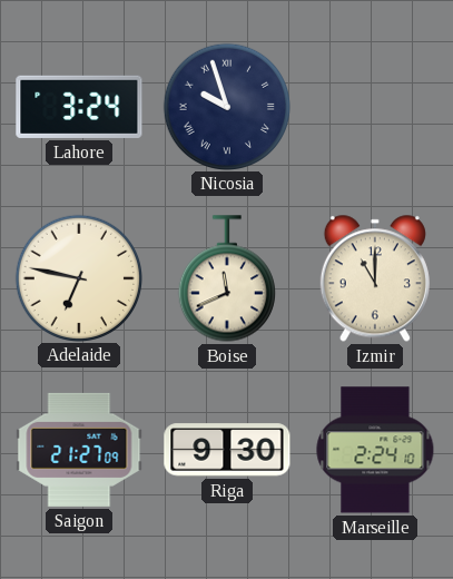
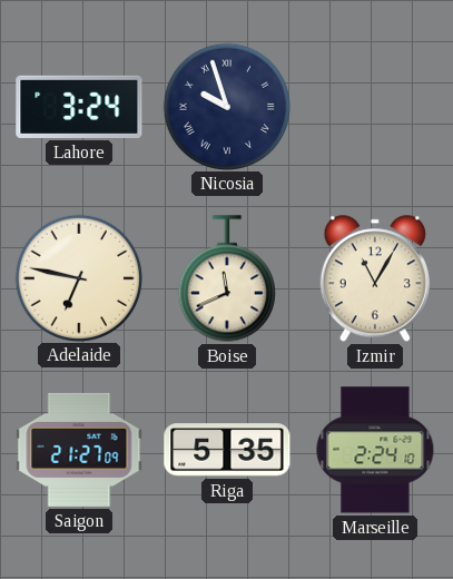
Izmir: 11:00 -> 11:05
Riga: 9:30 -> 5:35
